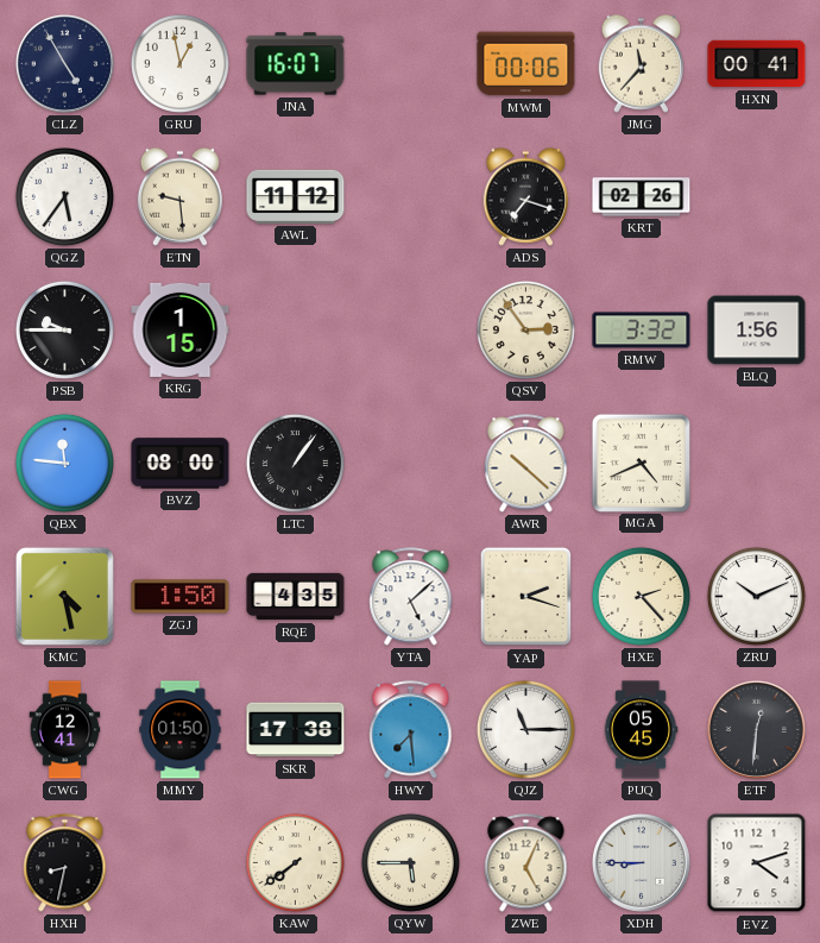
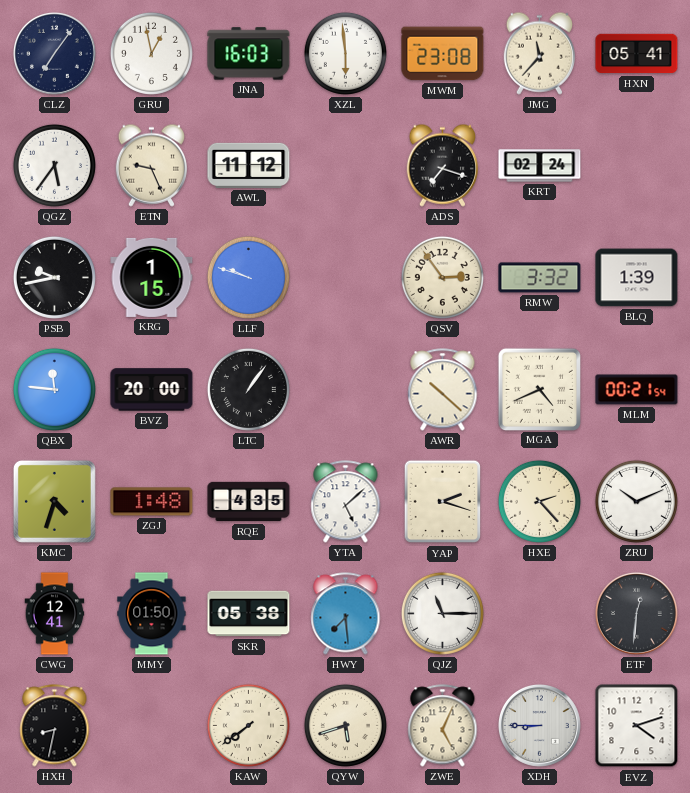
CLZ: 4:55 -> 7:06
JNA: 16:07 -> 16:03
XZL: none -> 5:59
MWM: 00:06 -> 23:08
HXN: 00:41 -> 05:41
ETN: 9:29 -> 9:26
KRT: 02:26 -> 02:24
PSB: 9:45 -> 9:43
LLF: none -> 9:48
BLQ: 1:56 -> 1:39
BVZ: 08:00 -> 20:00
MLM: none -> 00:21
KMC: 4:28 -> 4:33
ZGJ: 1:50 -> 1:48
SKR: 17:38 -> 05:38
PUQ: 05:45 -> none
QYW: 5:45 -> 5:42
